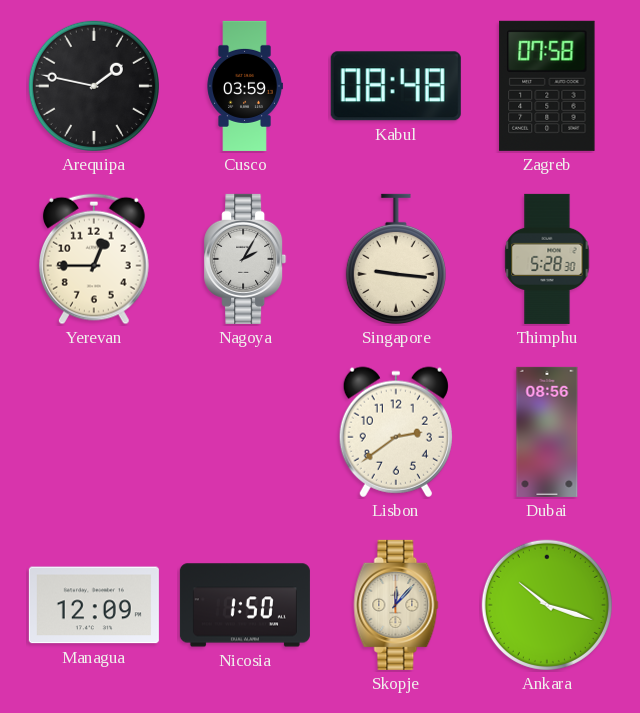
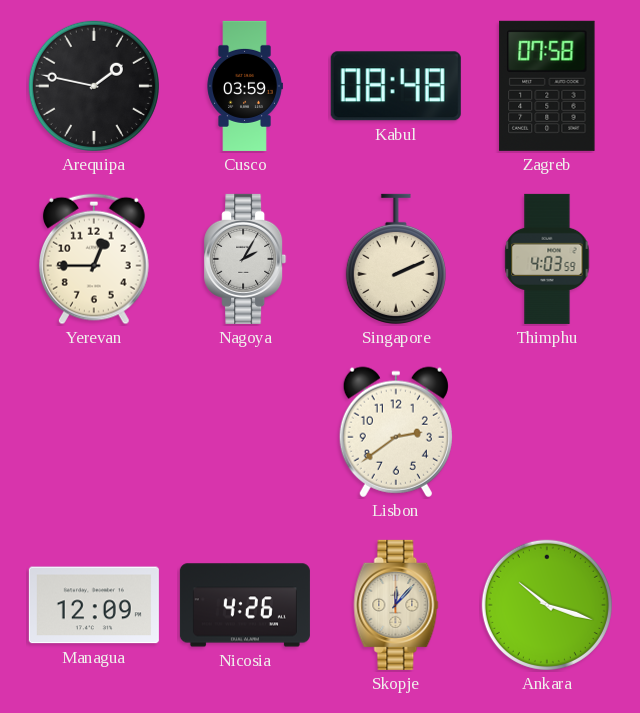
Singapore: 9:16 -> 2:11
Thimphu: 5:28 -> 4:03
Dubai: 08:56 -> none
Nicosia: 1:50 -> 4:26
